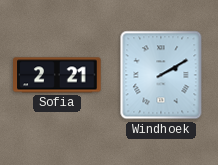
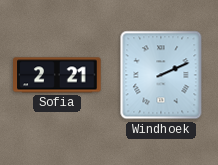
Windhoek: 2:10 -> 2:11
